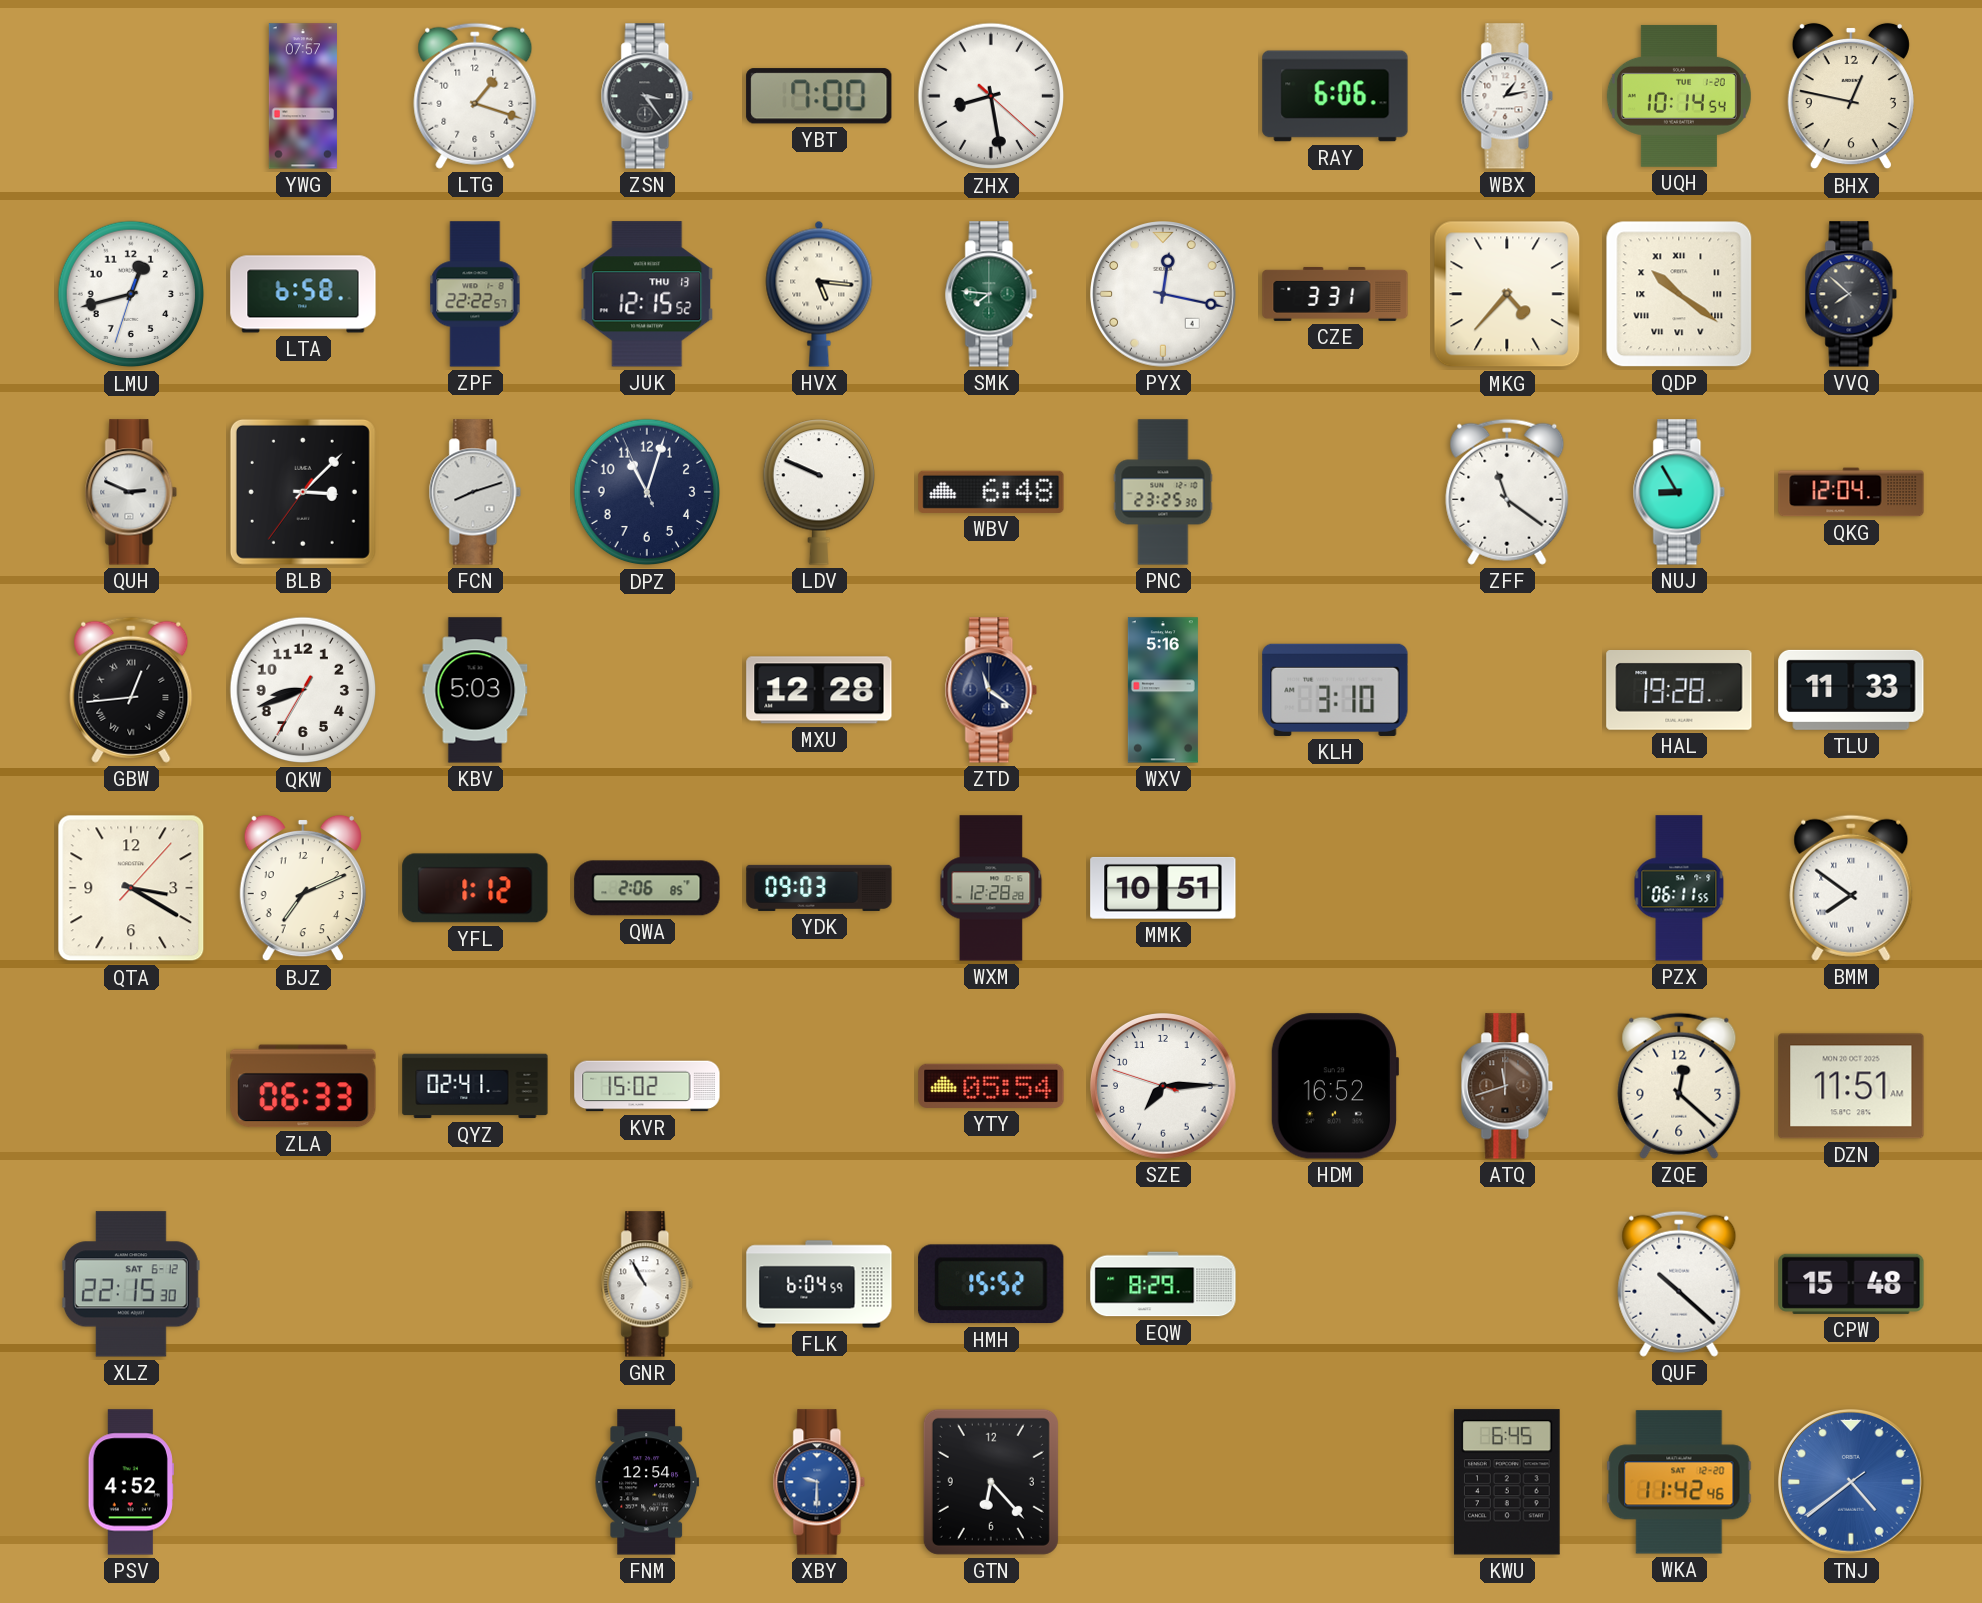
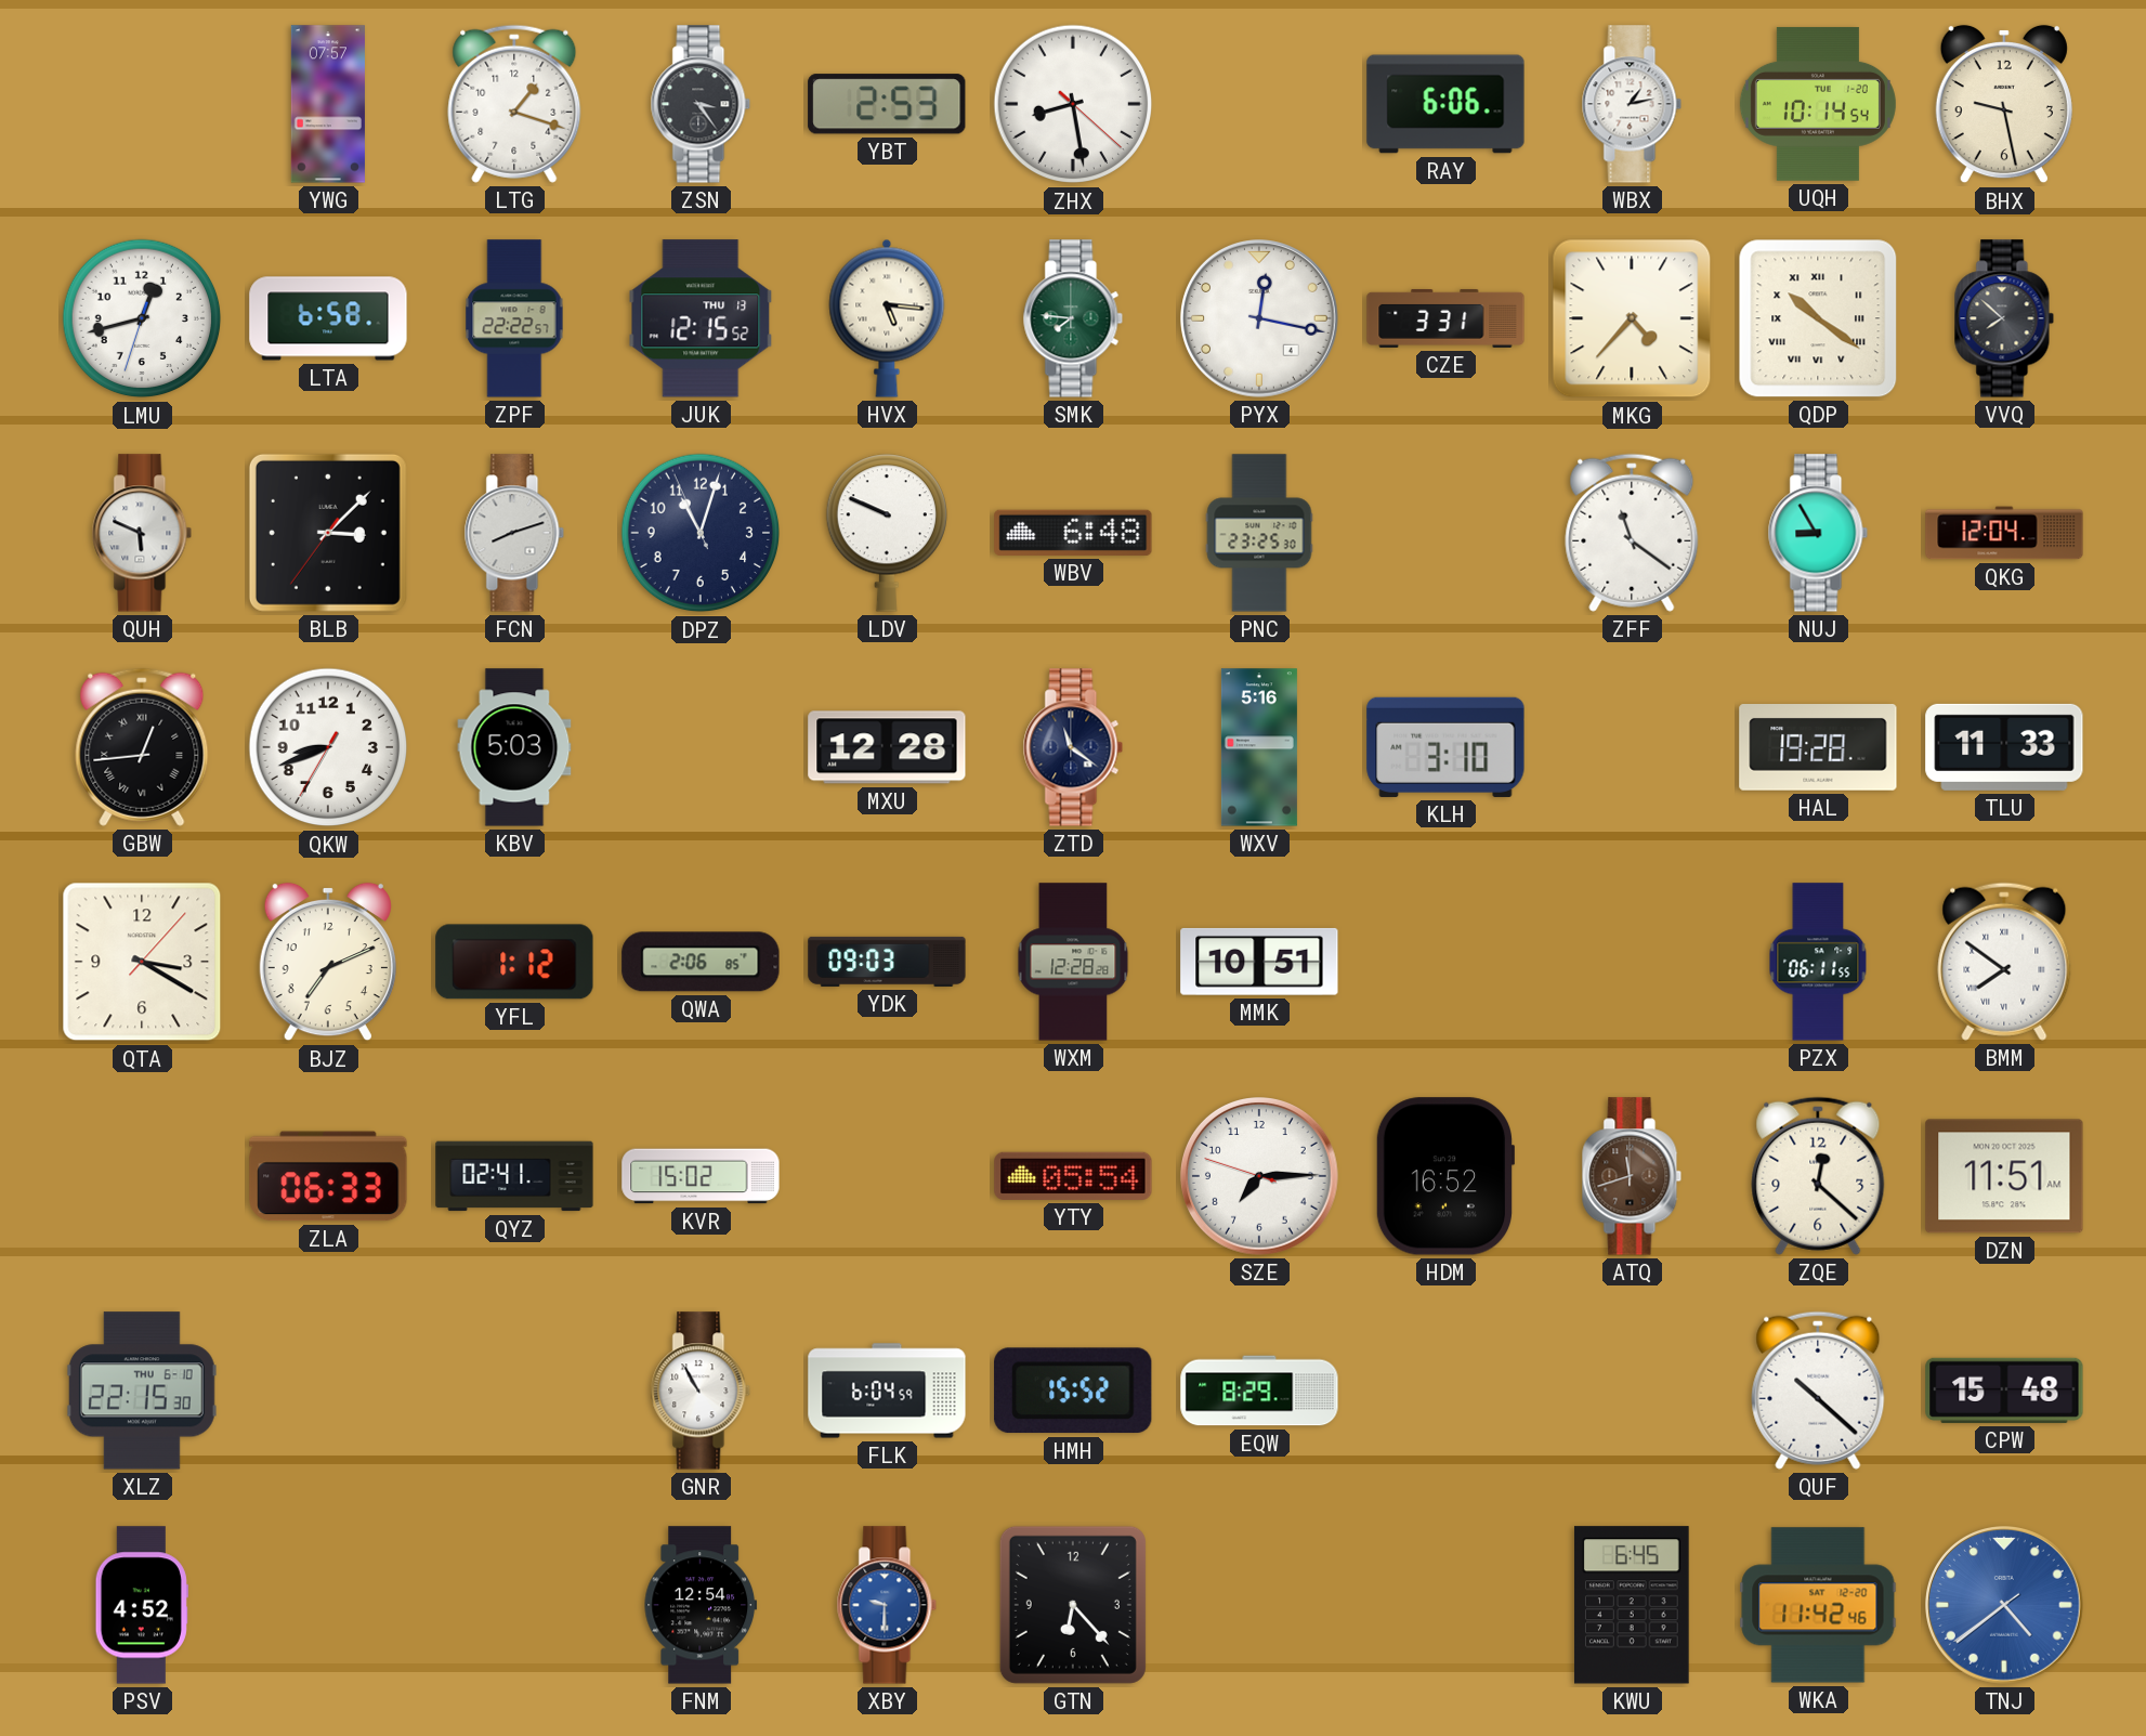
YBT: 7:00 -> 2:53
BHX: 12:47 -> 9:28
QUH: 2:49 -> 5:49
XLZ date: SAT 6-12 -> THU 6-10
